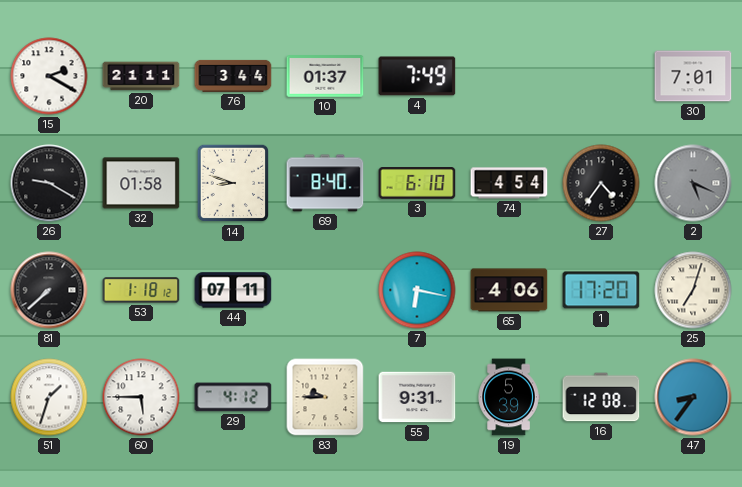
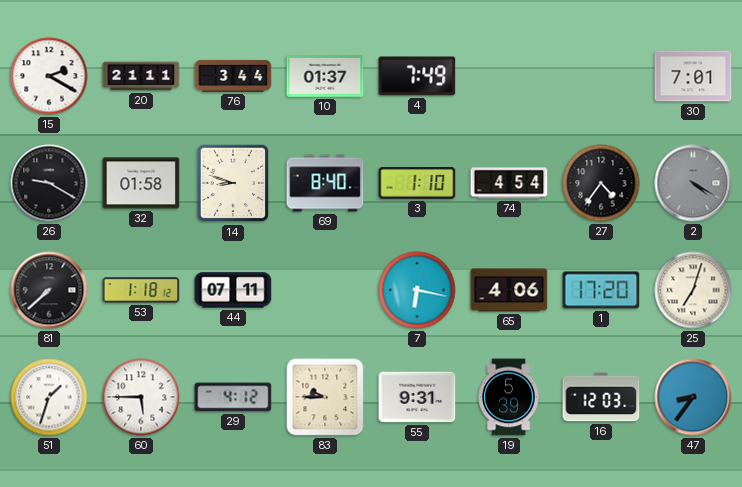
3: 6:10 -> 1:10
2: 5:19 -> 4:20
16: 12:08 -> 12:03
